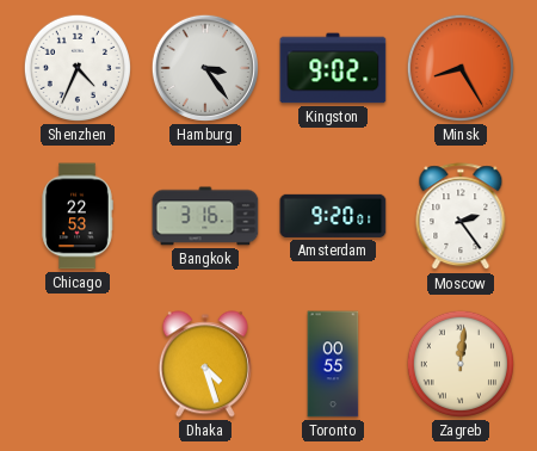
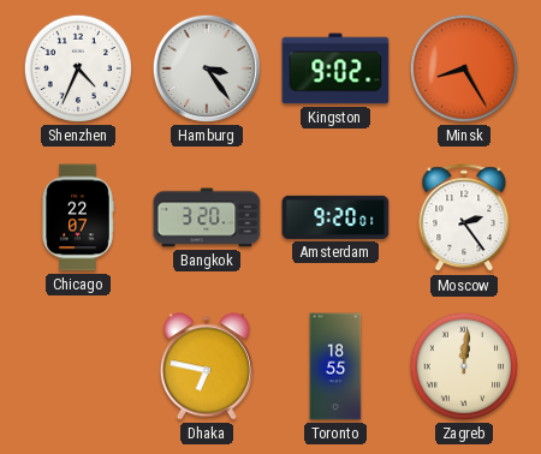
Chicago: 22:53 -> 22:07
Bangkok: 3:16 -> 3:20
Dhaka: 4:27 -> 6:47
Toronto: 00:55 -> 18:55
